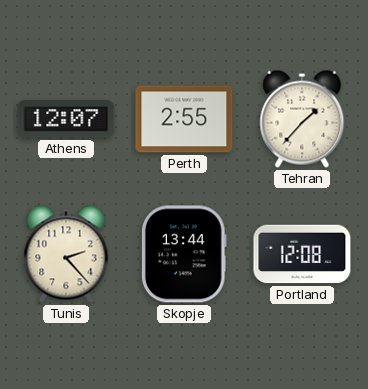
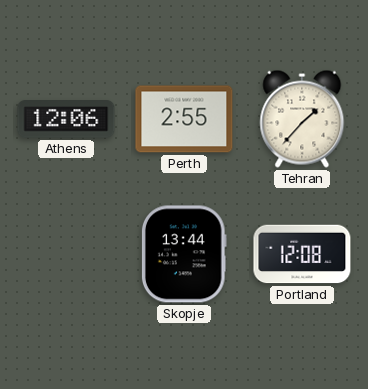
Athens: 12:07 -> 12:06
Tunis: 2:23 -> none
